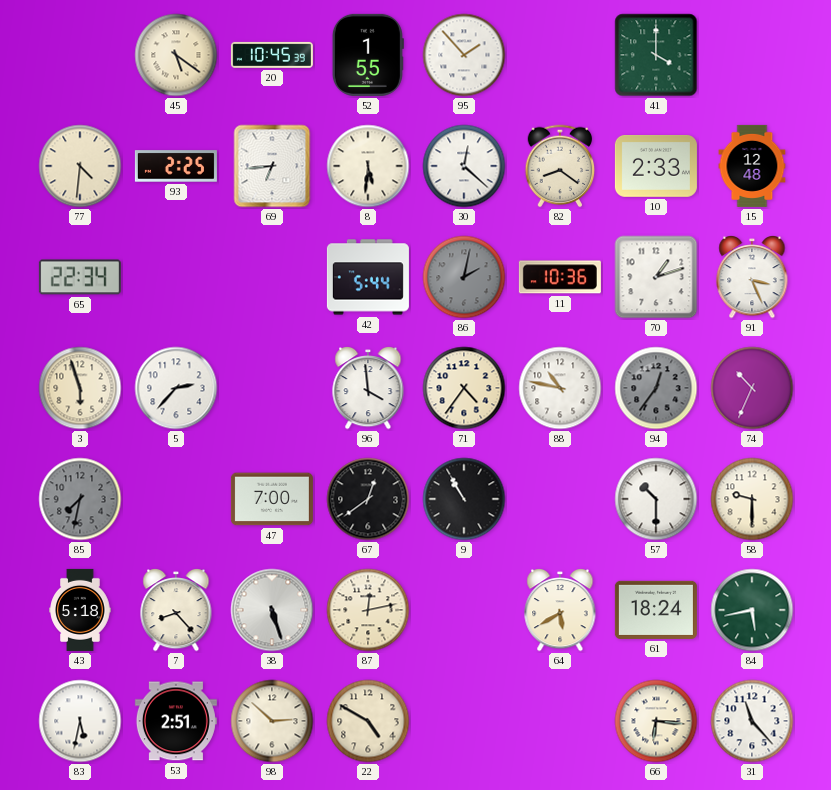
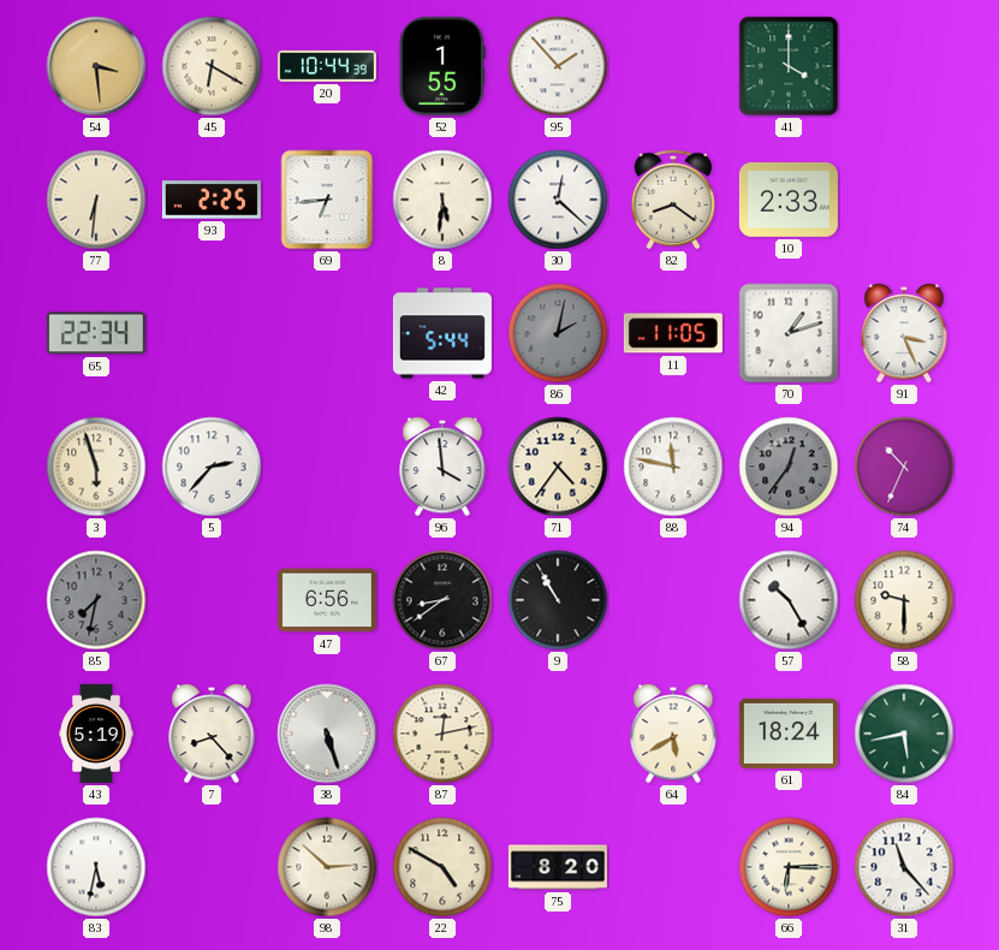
54: none -> 3:29
45: 5:21 -> 6:20
20: 10:45 -> 10:44
77: 4:31 -> 6:31
15: 12:48 -> none
11: 10:36 -> 11:05
88: 10:47 -> 11:47
47: 7:00 -> 6:56
67: 12:39 -> 8:39
57: 10:30 -> 10:25
43: 5:18 -> 5:19
53: 2:51 -> none
75: none -> 8:20
66: 6:16 -> 6:15
